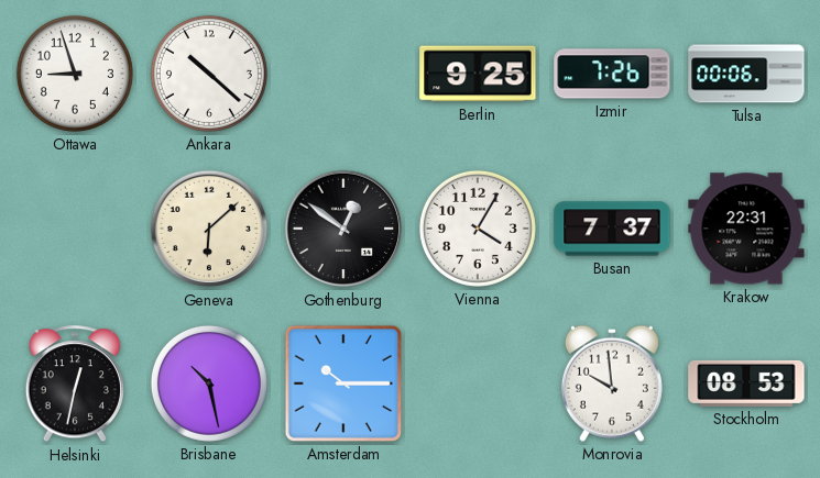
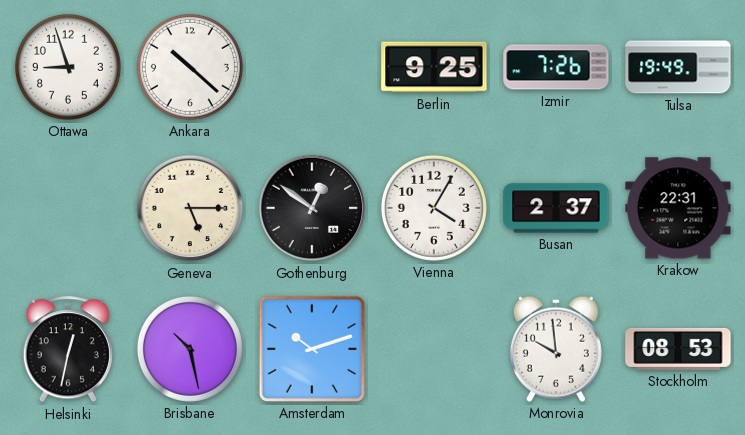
Tulsa: 00:06 -> 19:49
Geneva: 6:08 -> 5:15
Busan: 7:37 -> 2:37
Amsterdam: 10:15 -> 10:12
